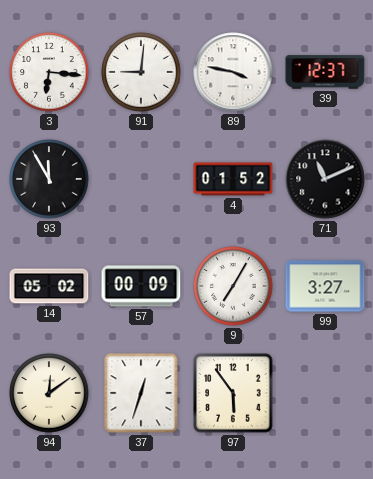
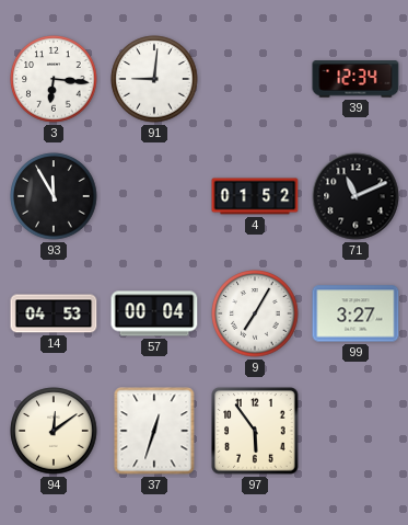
89: 3:47 -> none
39: 12:37 -> 12:34
14: 05:02 -> 04:53
57: 00:09 -> 00:04
